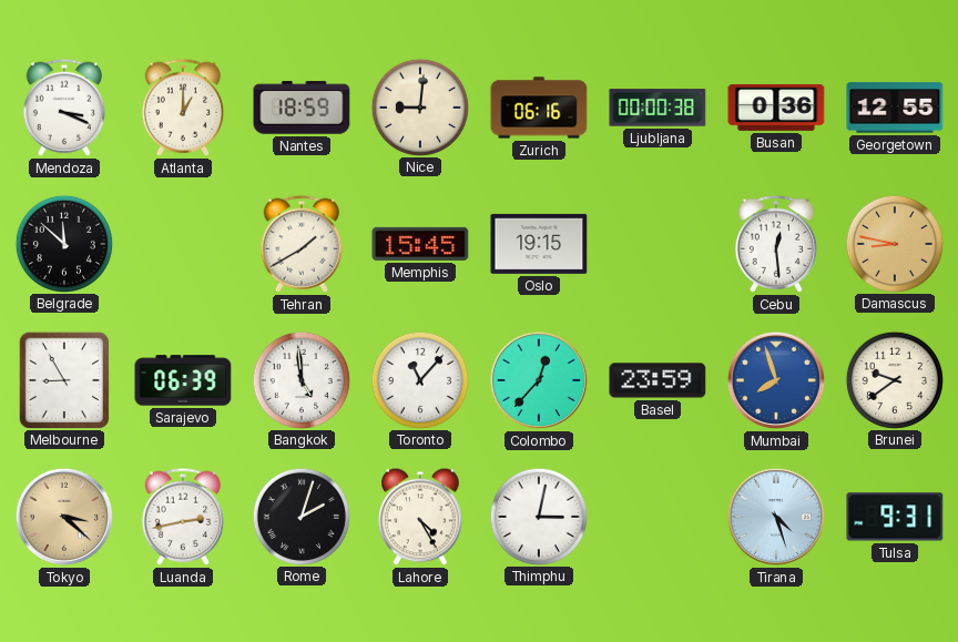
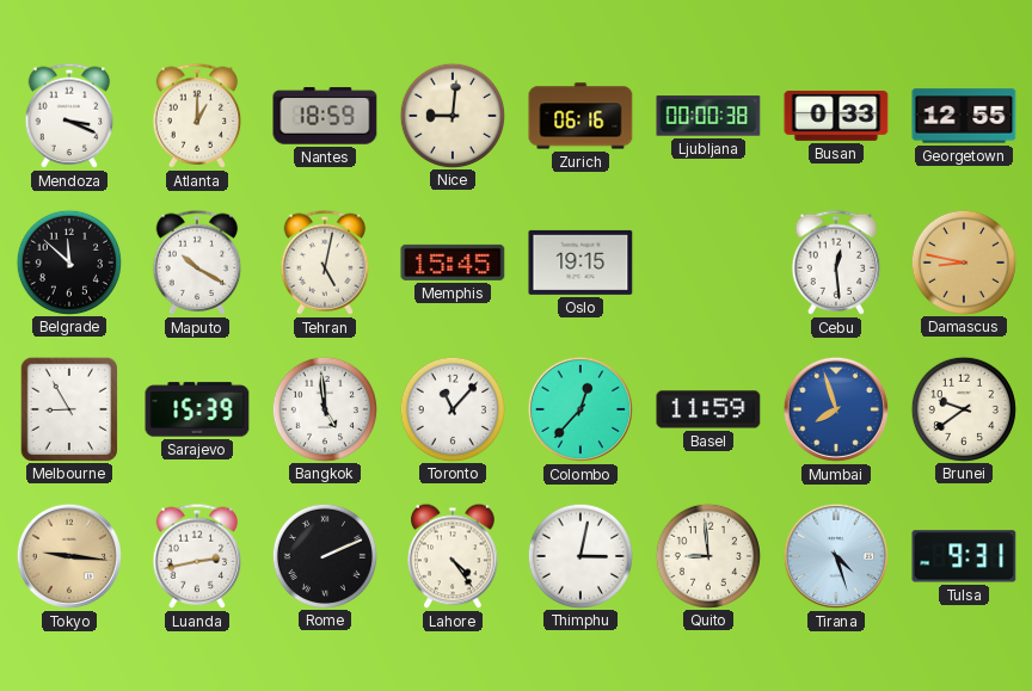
Busan: 0:36 -> 0:33
Maputo: none -> 10:20
Tehran: 1:40 -> 5:02
Sarajevo: 06:39 -> 15:39
Basel: 23:59 -> 11:59
Tokyo: 3:22 -> 9:16
Rome: 2:03 -> 2:11
Lahore: 4:25 -> 4:24
Quito: none -> 8:59
